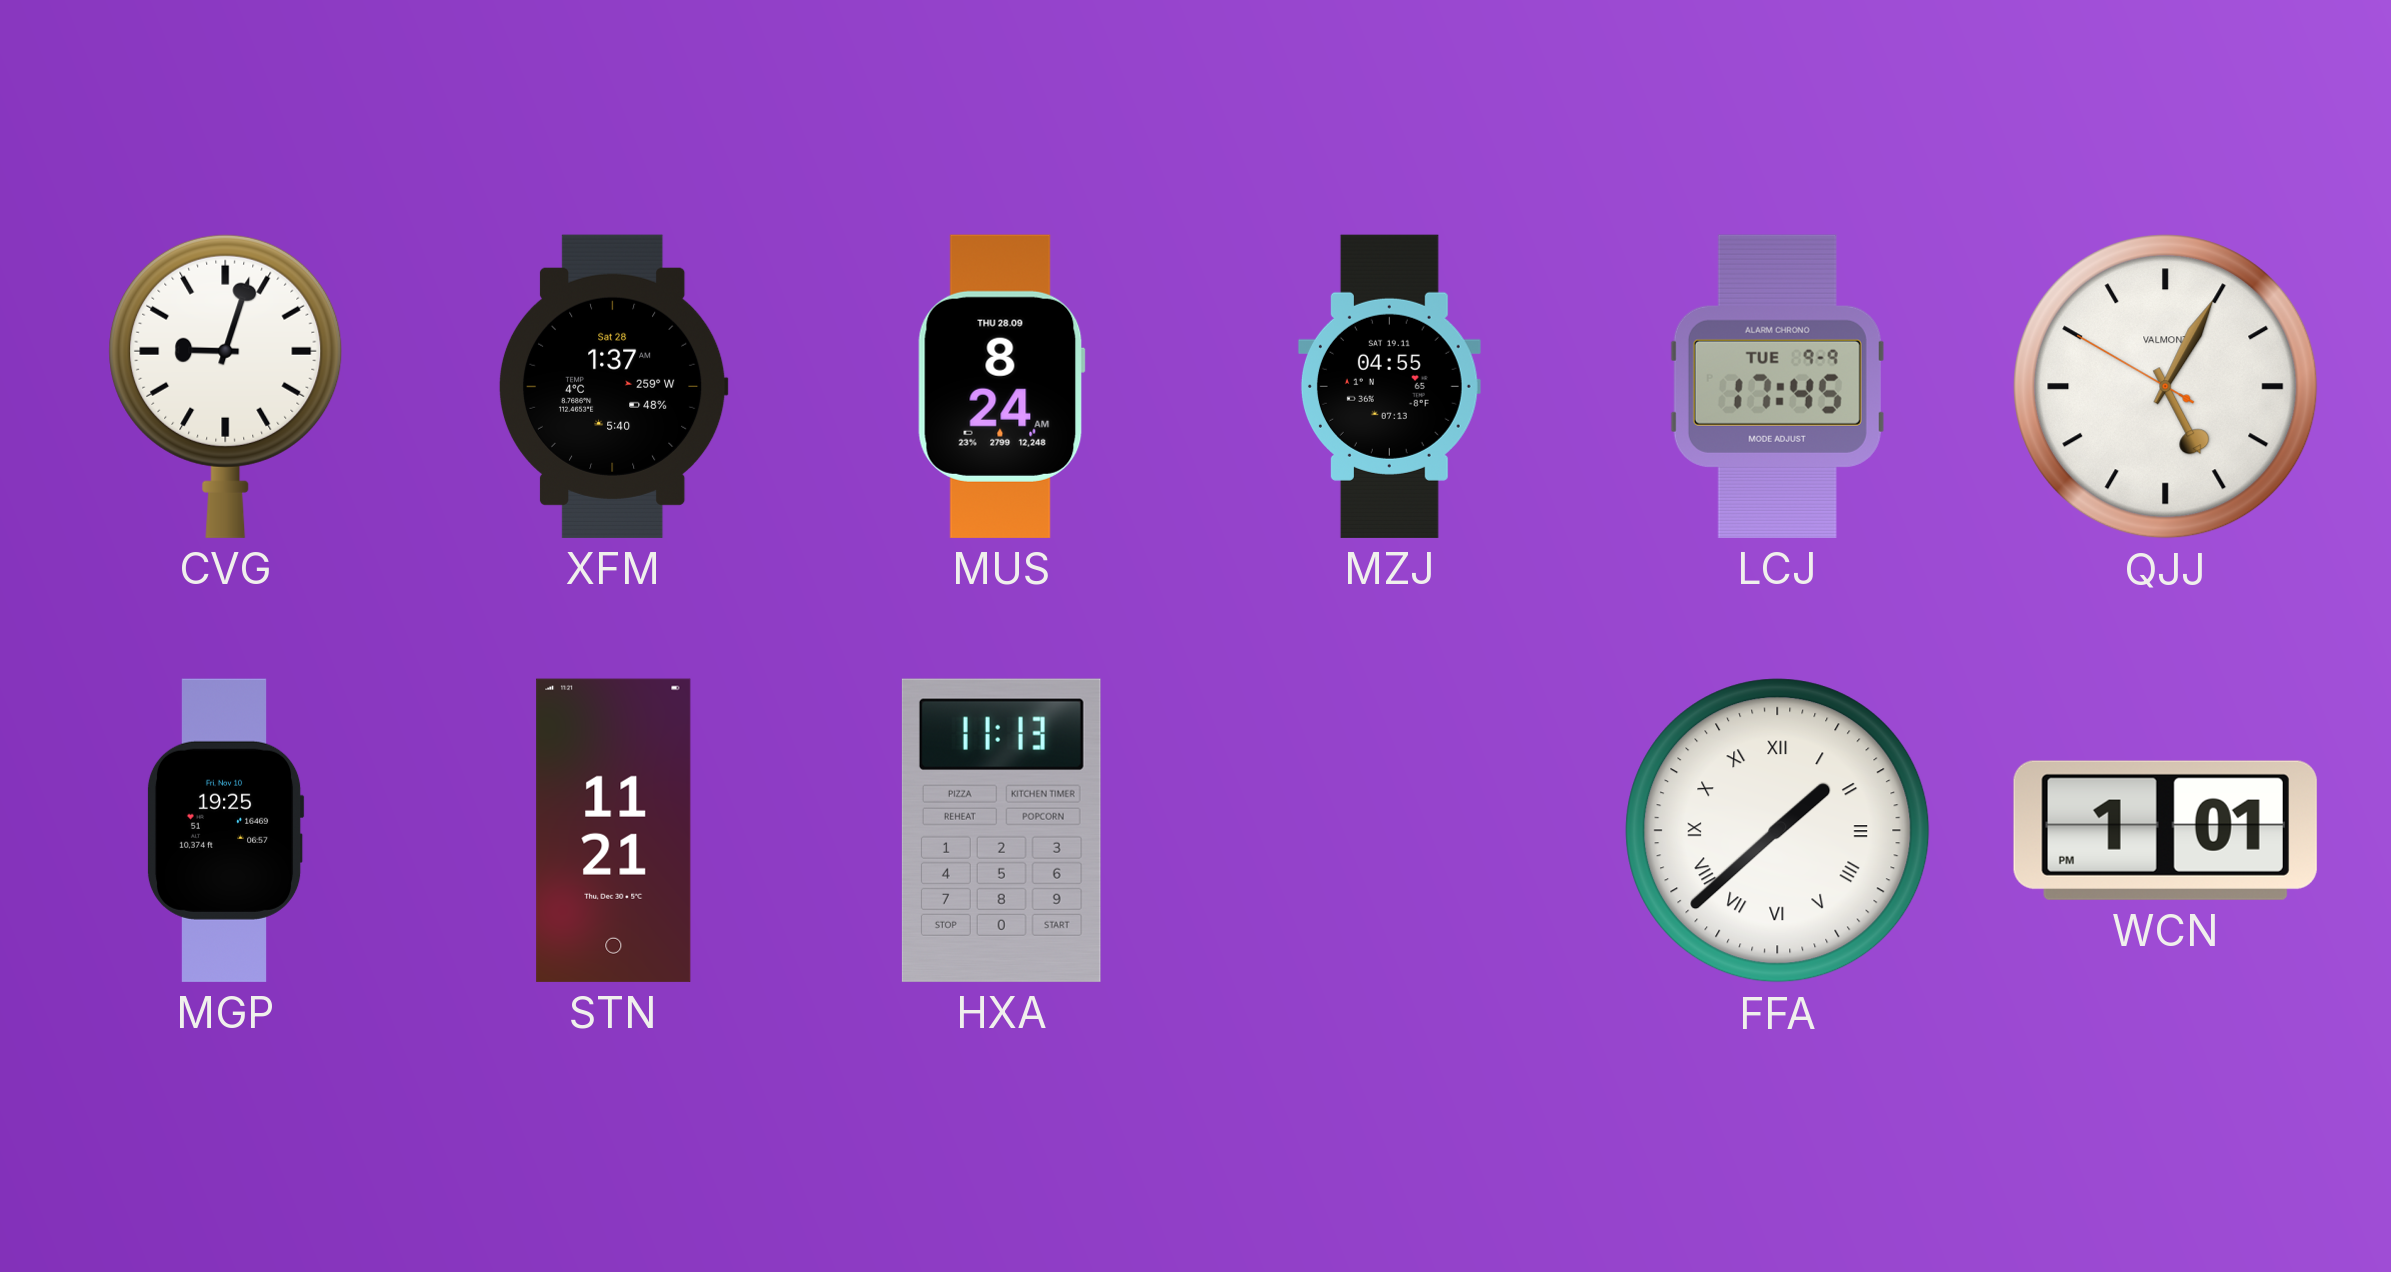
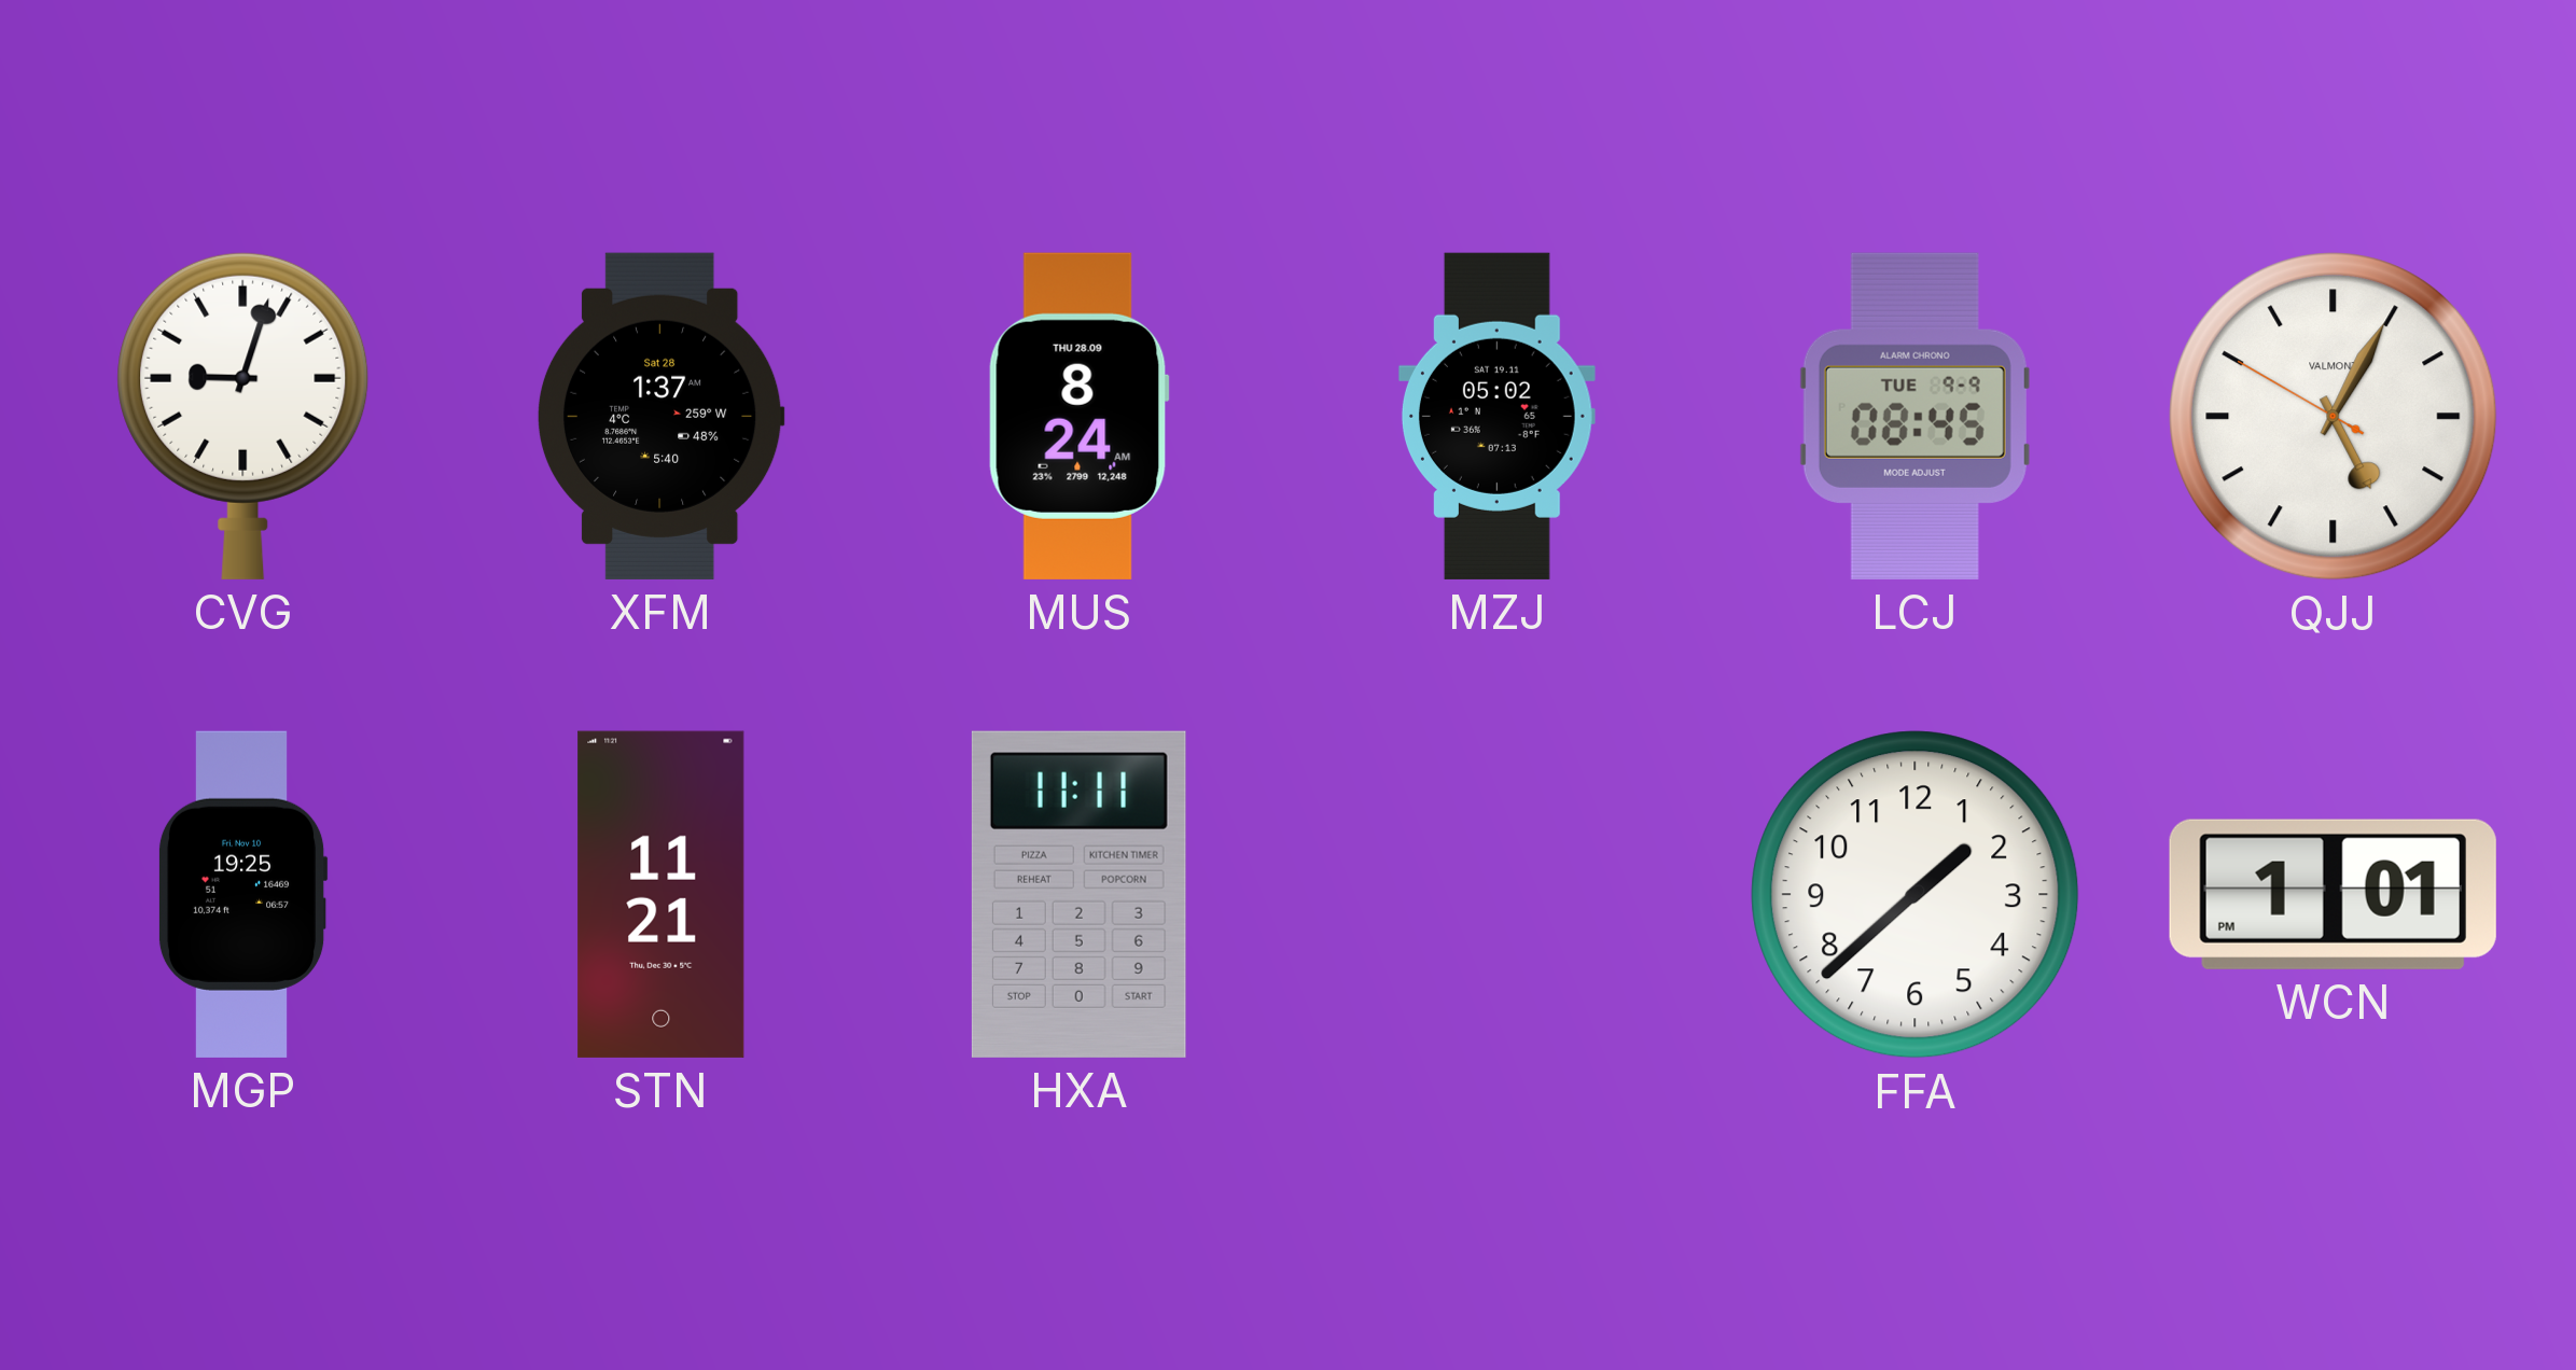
MZJ: 04:55 -> 05:02
LCJ: 17:45 -> 08:45
HXA: 11:13 -> 11:11
FFA numerals: Roman -> Arabic
